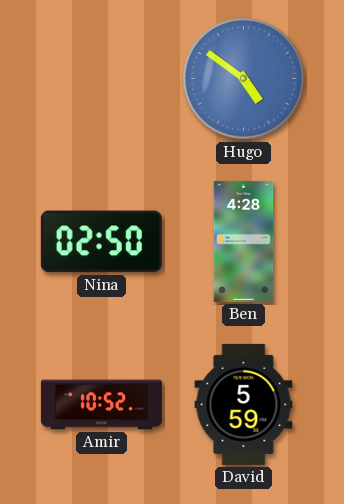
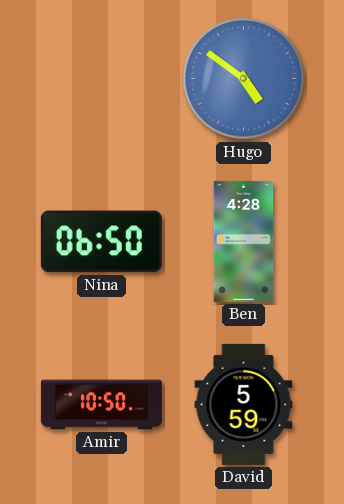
Nina: 02:50 -> 06:50
Amir: 10:52 -> 10:50
